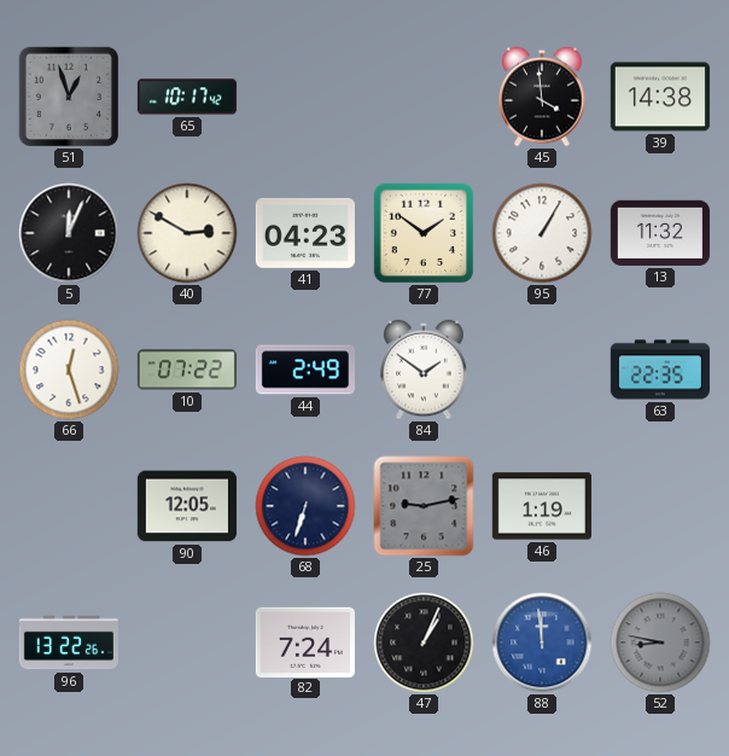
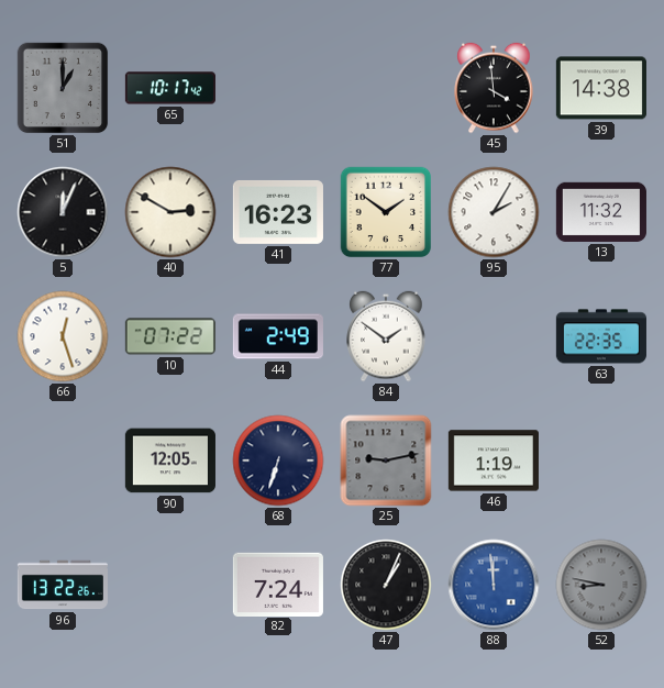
51: 12:57 -> 1:00
41: 04:23 -> 16:23
95: 1:05 -> 2:05
